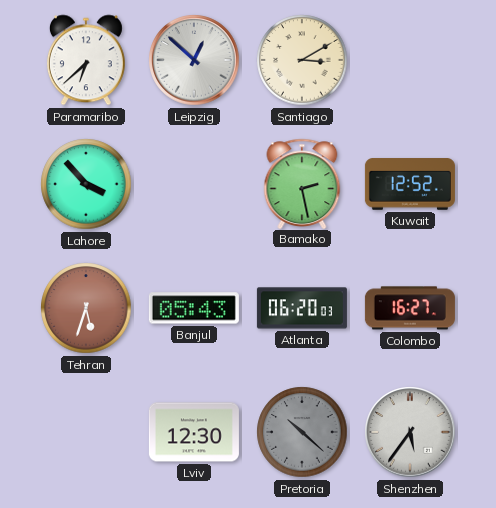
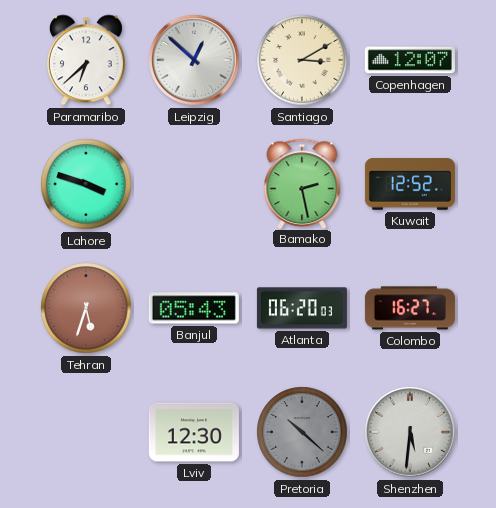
Copenhagen: none -> 12:07
Lahore: 3:53 -> 3:48
Shenzhen: 5:36 -> 5:31
